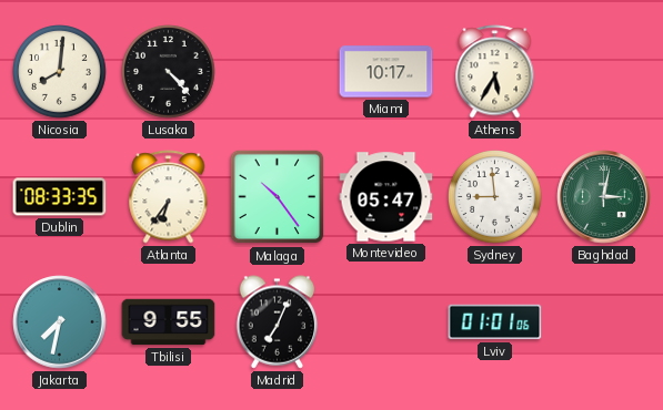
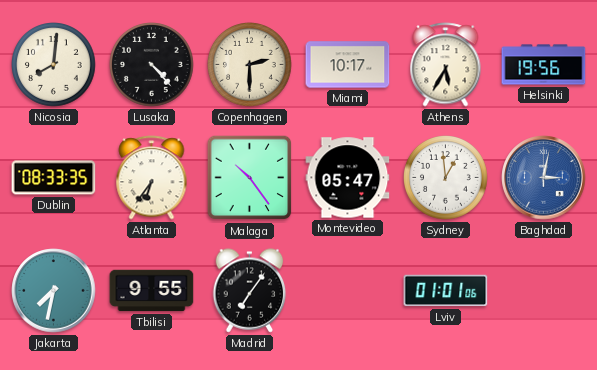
Copenhagen: none -> 2:30
Helsinki: none -> 19:56
Sydney: 8:59 -> 12:59
Baghdad dial: green -> blue
Madrid: 7:04 -> 7:06
